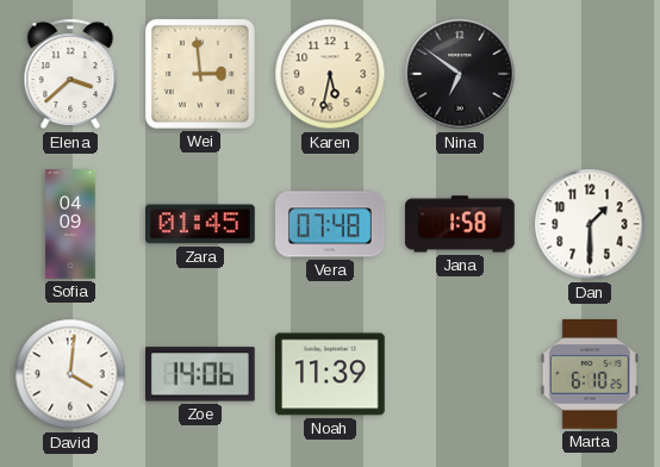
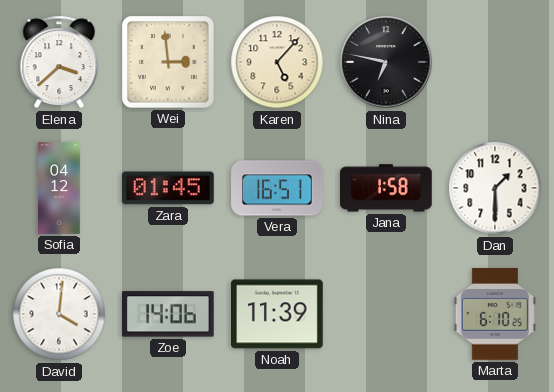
Karen: 5:32 -> 5:07
Nina: 6:51 -> 6:47
Sofia: 04:09 -> 04:12
Vera: 07:48 -> 16:51
